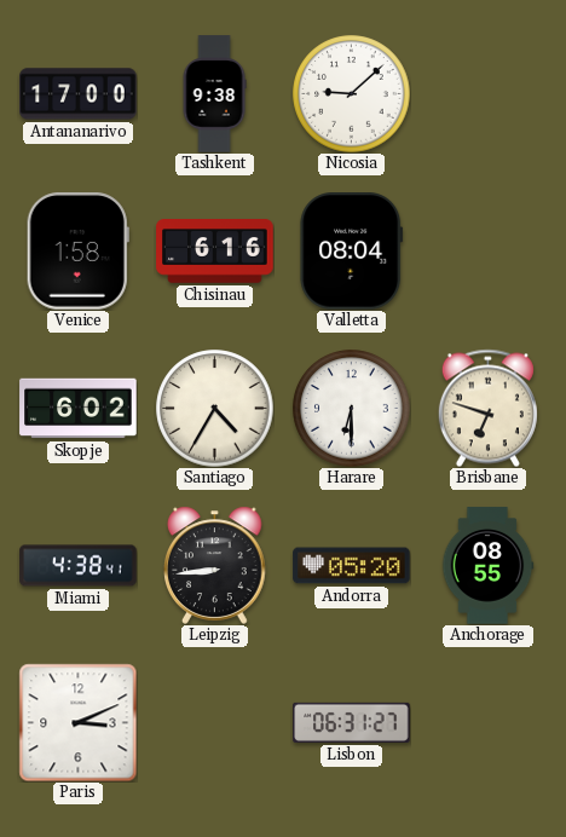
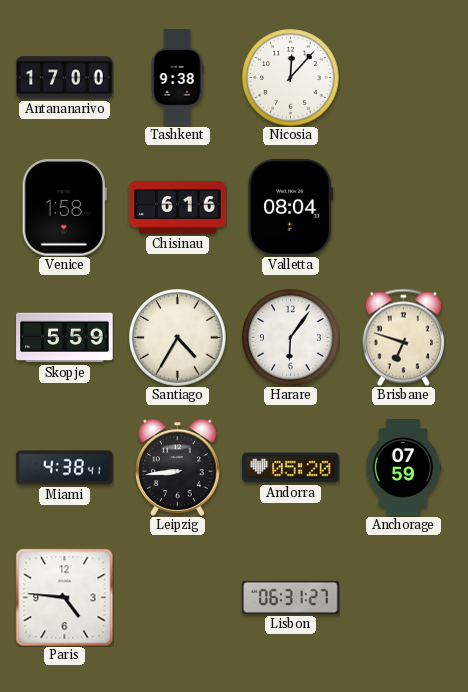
Nicosia: 9:08 -> 12:07
Skopje: 6:02 -> 5:59
Harare: 6:30 -> 6:06
Anchorage: 08:55 -> 07:59
Paris: 3:11 -> 4:46
